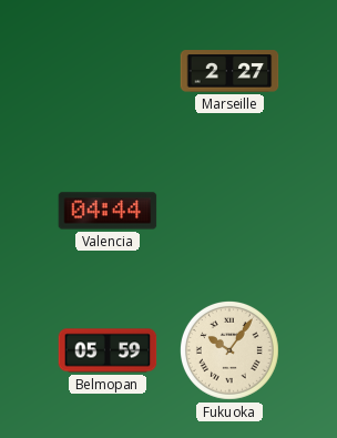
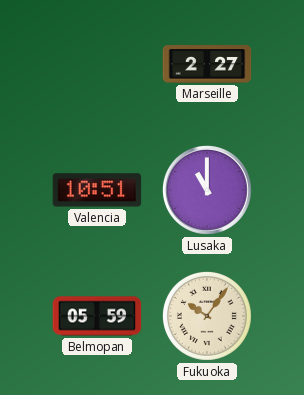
Valencia: 04:44 -> 10:51
Lusaka: none -> 11:00
